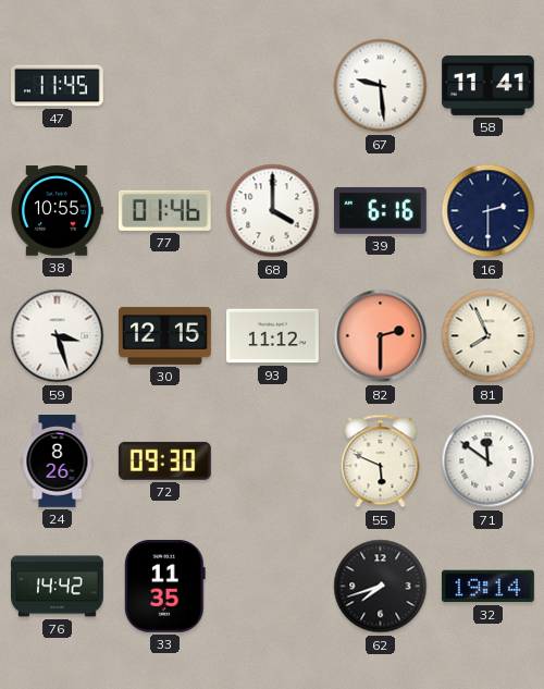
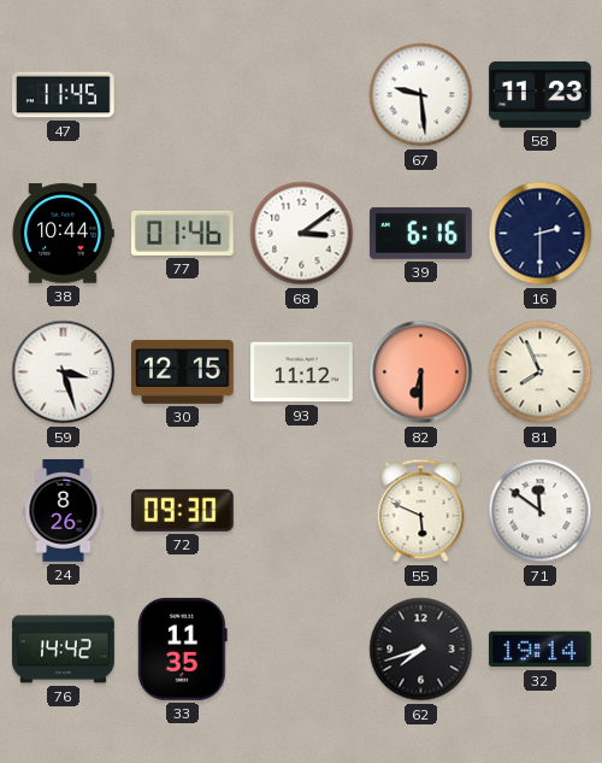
58: 11:41 -> 11:23
38: 10:55 -> 10:44
68: 4:00 -> 3:09
82: 2:30 -> 6:30
